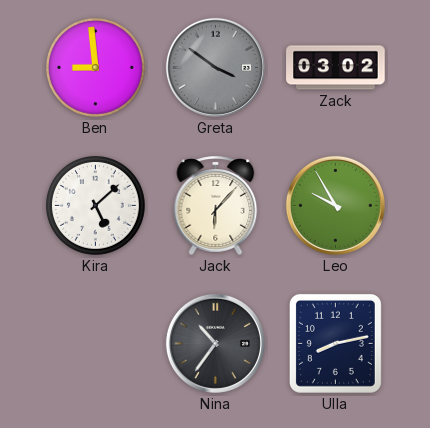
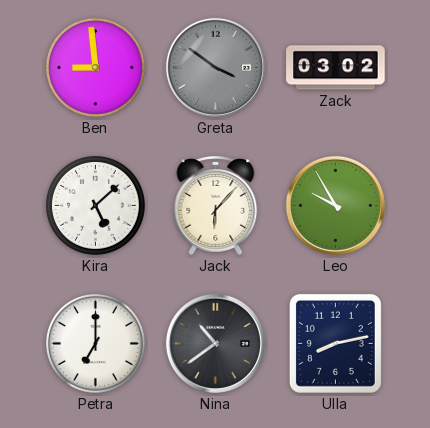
Petra: none -> 7:00
Nina: 10:36 -> 10:39
